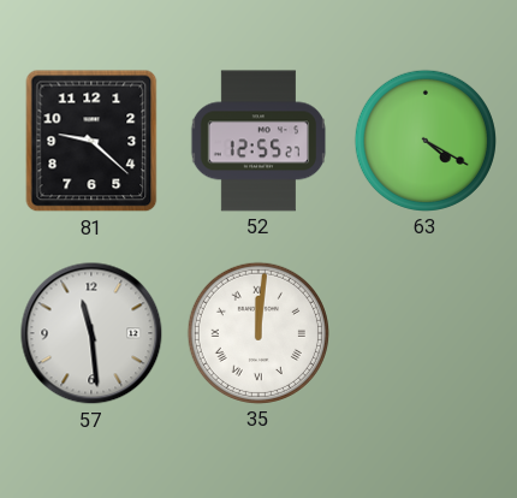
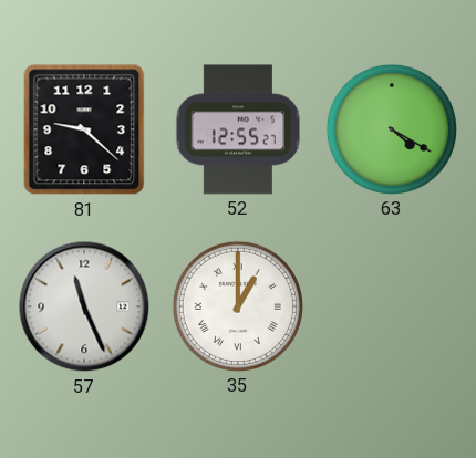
57: 11:29 -> 11:26
35: 12:01 -> 1:00
